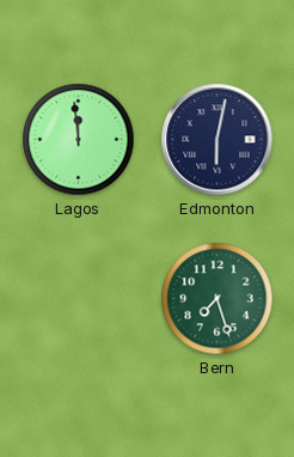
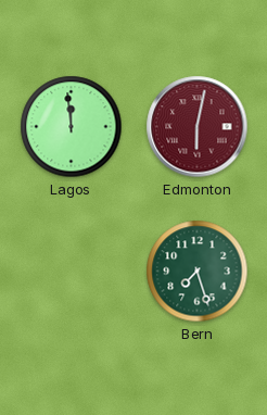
Edmonton dial: navy -> burgundy
